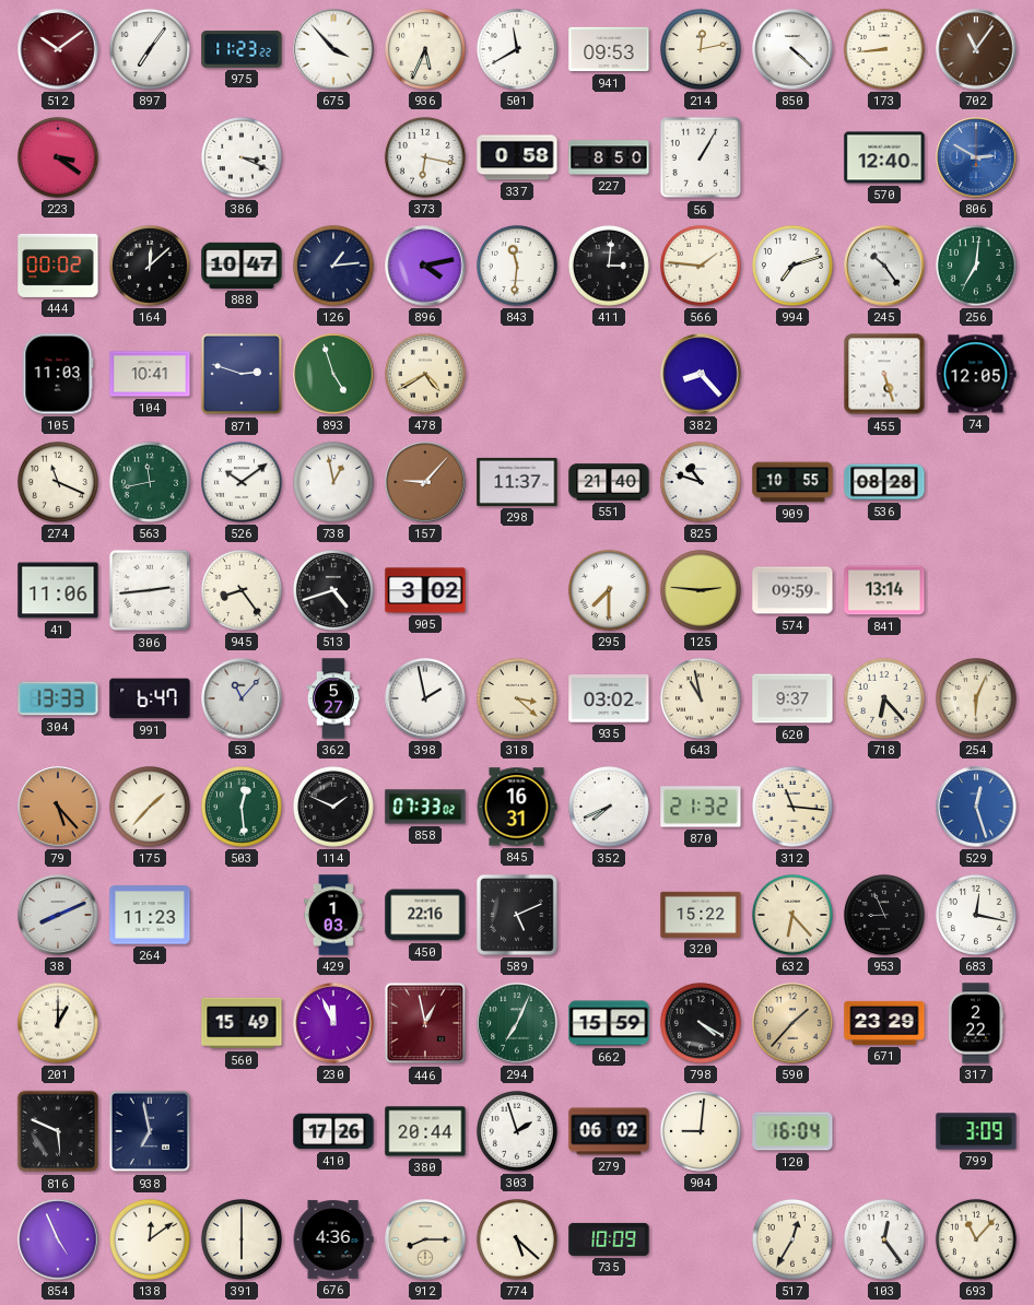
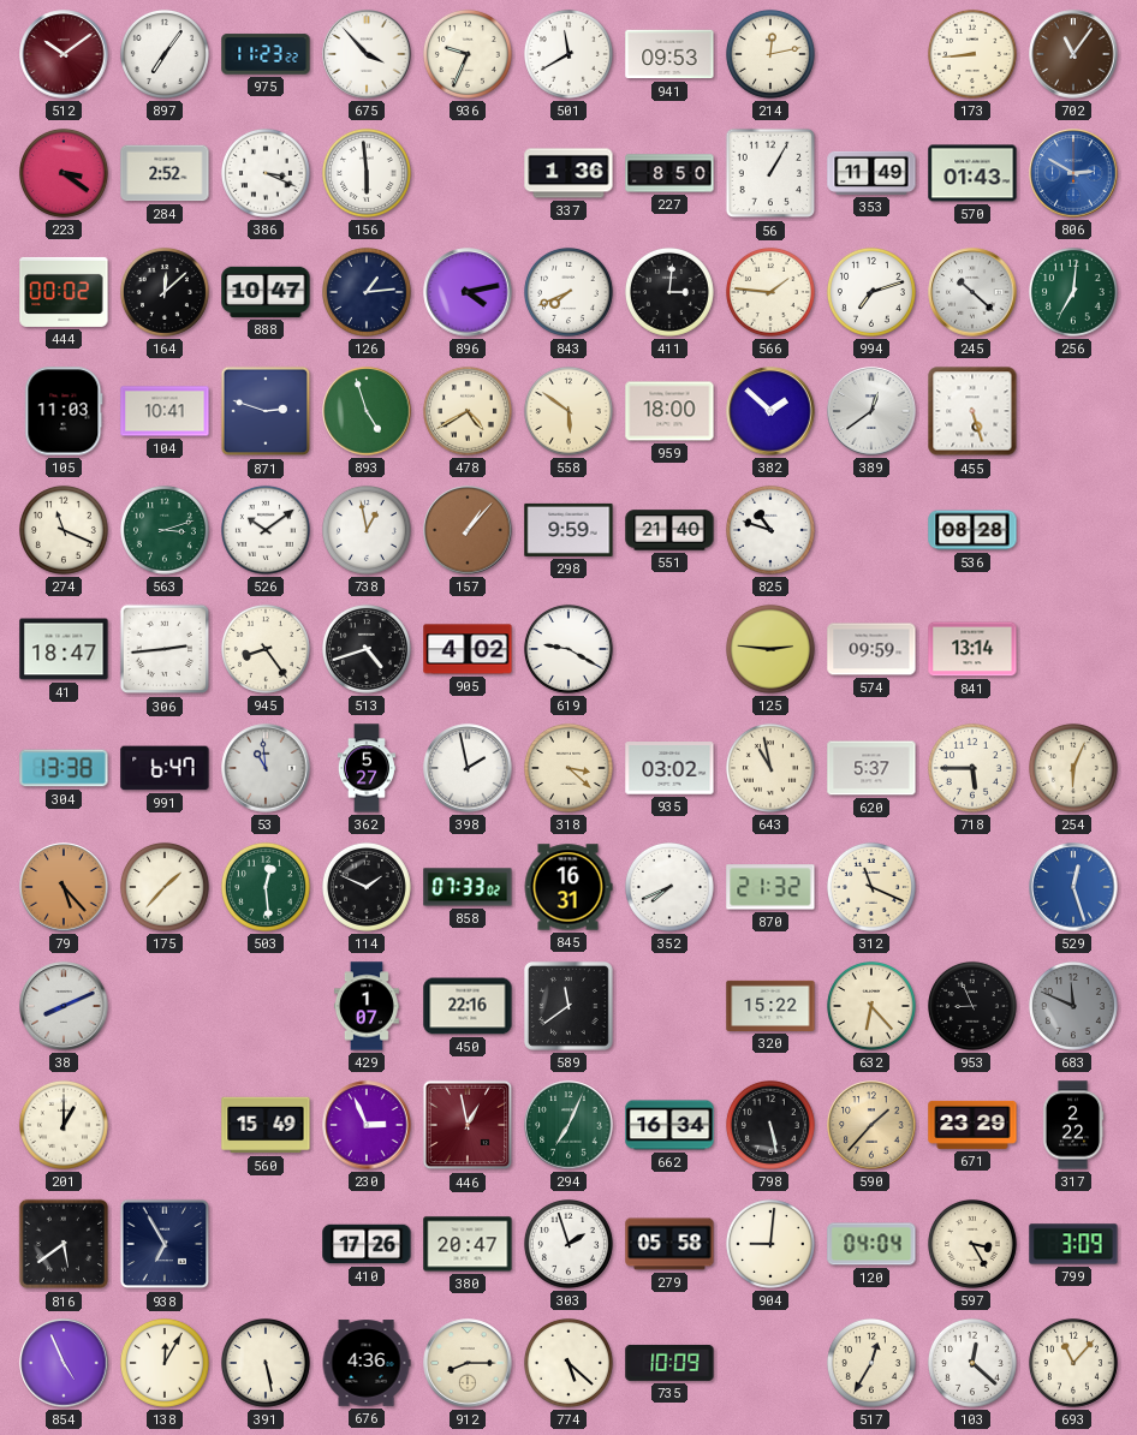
936: 5:34 -> 9:34
850: 4:22 -> none
284: none -> 2:52
156: none -> 5:59
373: 6:17 -> none
337: 0:58 -> 1:36
353: none -> 11:49
570: 12:40 -> 01:43
843: 11:31 -> 7:41
245: 10:24 -> 10:22
558: none -> 5:51
959: none -> 18:00
382: 8:23 -> 1:52
389: none -> 12:39
74: 12:05 -> none
563: 11:43 -> 3:12
157: 9:07 -> 1:07
298: 11:37 -> 9:59
909: 10:55 -> none
41: 11:06 -> 18:47
905: 3:02 -> 4:02
619: none -> 9:20
295: 7:30 -> none
304: 13:33 -> 13:38
53: 11:07 -> 10:59
620: 9:37 -> 5:37
718: 6:23 -> 5:45
312: 11:16 -> 11:19
264: 11:23 -> none
429: 1:03 -> 1:07
589: 5:11 -> 11:39
683: 12:17 -> 11:49
683 dial: white -> grey
230: 11:56 -> 2:56
662: 15:59 -> 16:34
798: 4:20 -> 5:28
816: 5:49 -> 5:39
938: 6:58 -> 6:55
380: 20:44 -> 20:47
279: 06:02 -> 05:58
120: 16:04 -> 04:04
597: none -> 3:25
138: 12:09 -> 12:05
391: 6:00 -> 5:28
103: 12:24 -> 12:22
